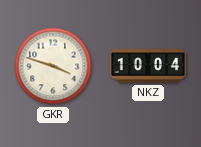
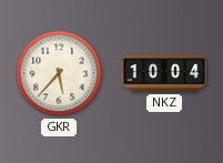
GKR: 3:48 -> 5:37
